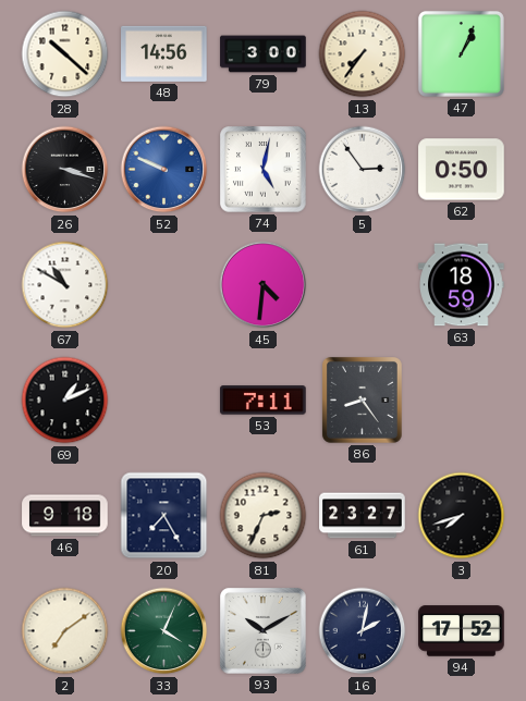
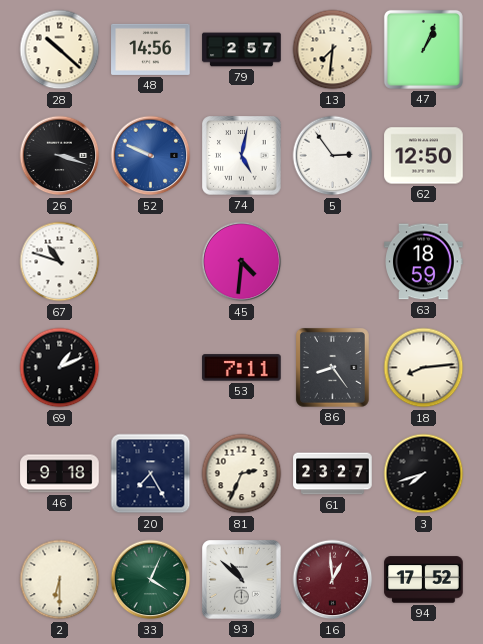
79: 3:00 -> 2:57
13: 7:36 -> 7:31
62: 0:50 -> 12:50
67: 10:50 -> 10:48
18: none -> 8:14
2: 7:09 -> 6:30
93: 10:10 -> 10:52
16: 2:02 -> 12:59
16 dial: navy -> burgundy
